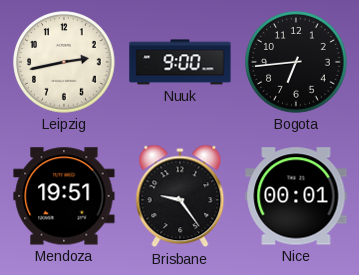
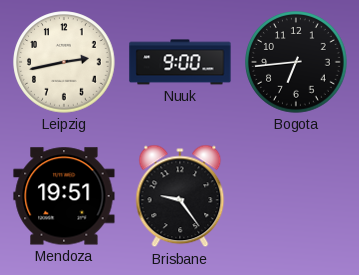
Nice: 00:01 -> none
